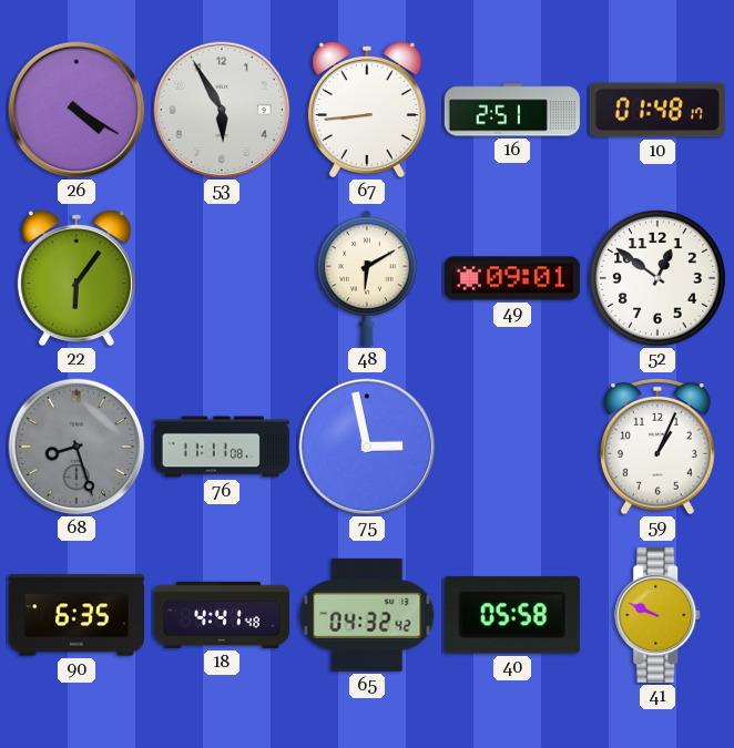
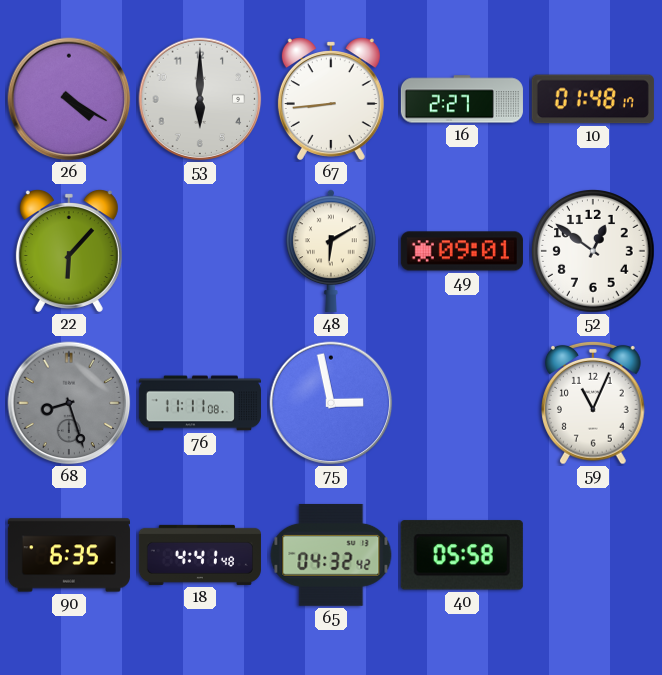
53: 5:55 -> 6:00
16: 2:51 -> 2:27
22: 6:06 -> 6:07
59: 1:04 -> 11:04
41: 9:49 -> none
